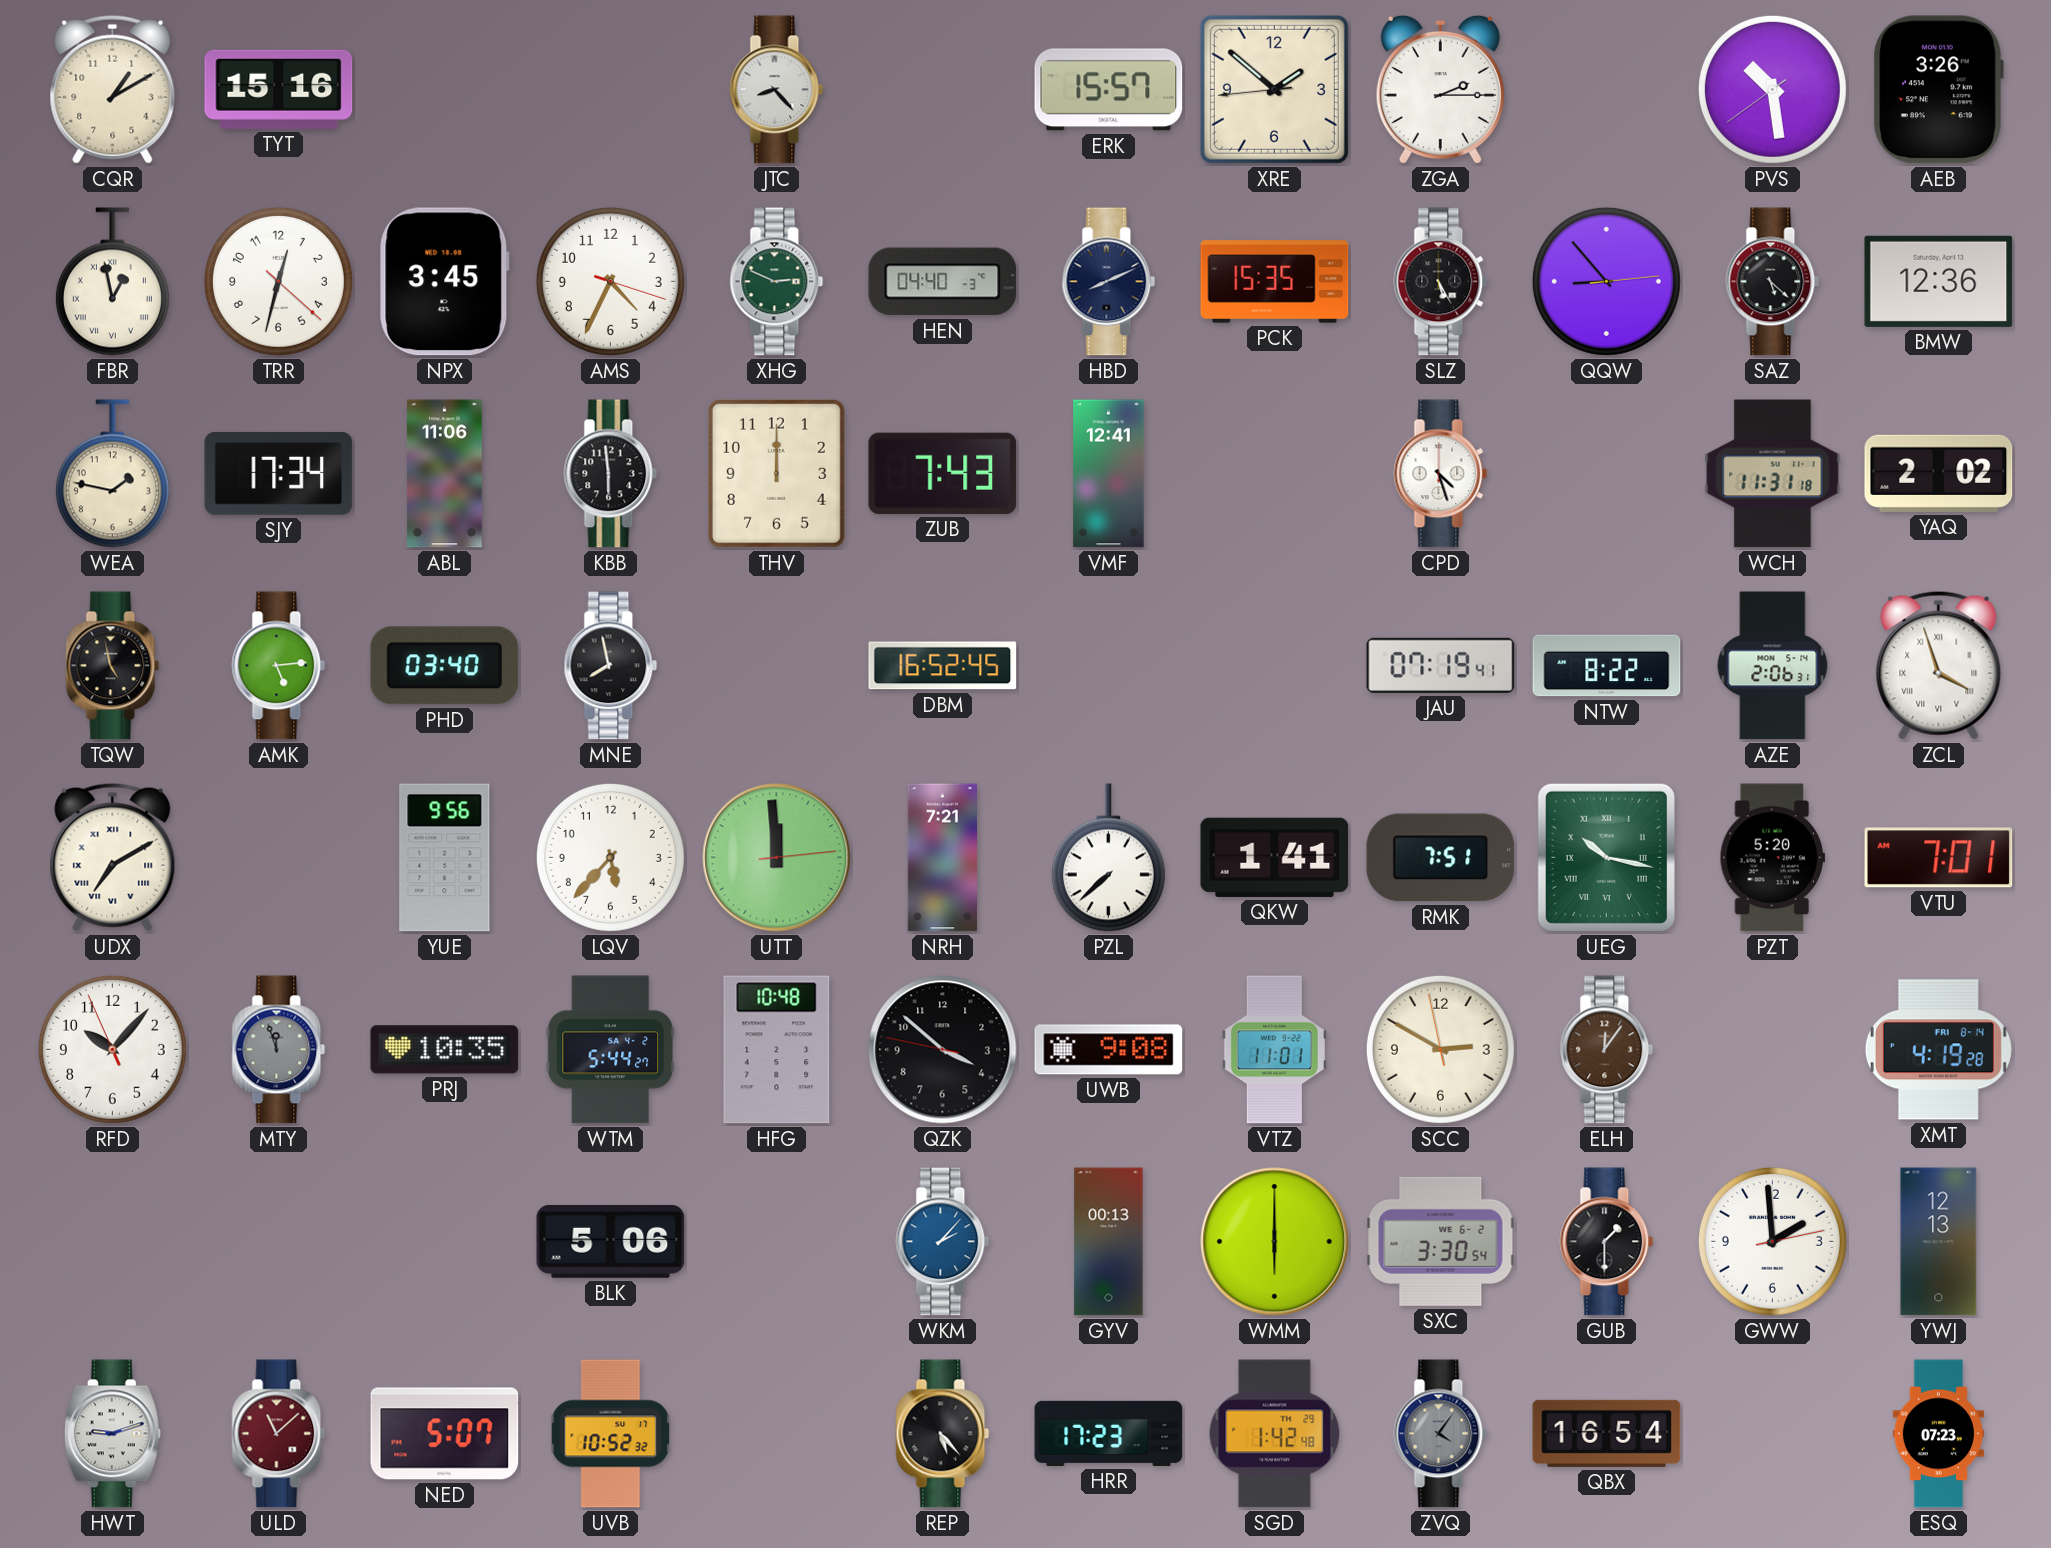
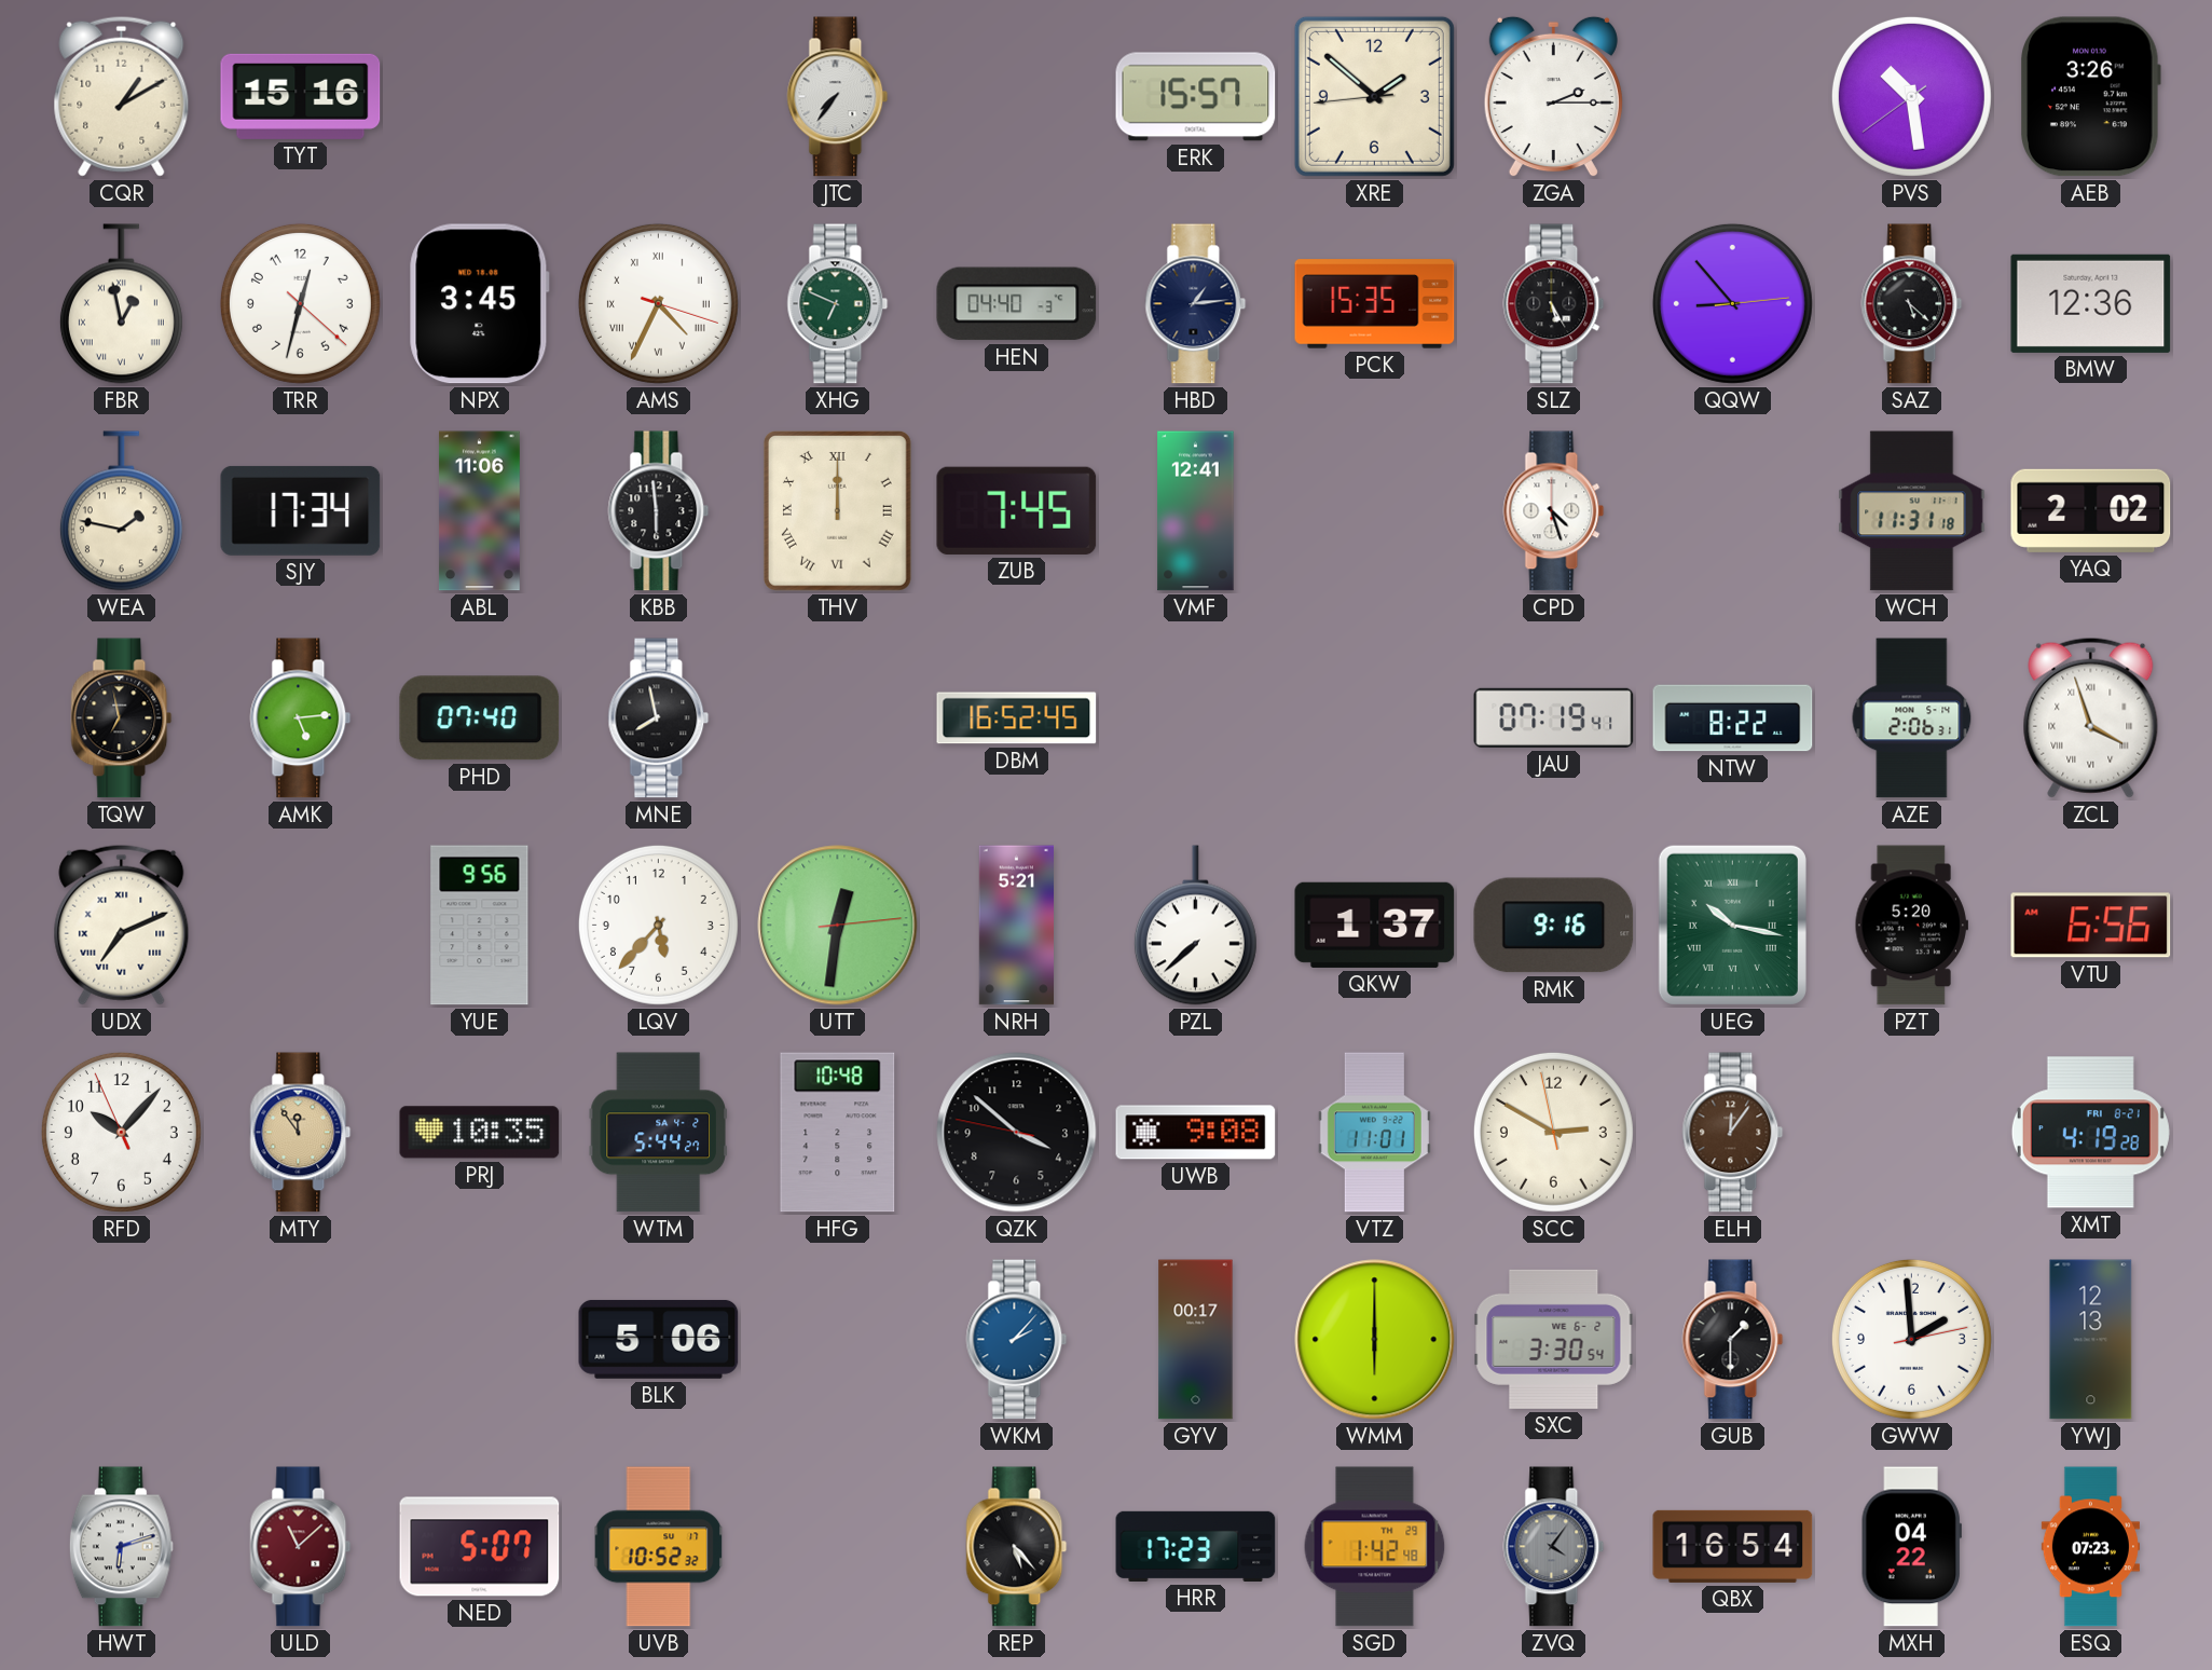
JTC: 8:23 -> 7:36
AMS numerals: Arabic -> Roman
XHG: 2:49 -> 6:49
HBD: 8:11 -> 1:14
THV numerals: Arabic -> Roman
ZUB: 7:43 -> 7:45
TQW: 4:58 -> 6:58
PHD: 03:40 -> 07:40
UDX: 7:10 -> 7:11
UTT: 11:59 -> 12:31
NRH: 7:21 -> 5:21
QKW: 1:41 -> 1:37
RMK: 7:51 -> 9:16
VTU: 7:01 -> 6:56
MTY: 11:57 -> 11:54
MTY dial: grey -> champagne
XMT date: FRI 8-14 -> FRI 8-21
GYV: 00:13 -> 00:17
HWT: 9:12 -> 6:12
MXH: none -> 04:22
